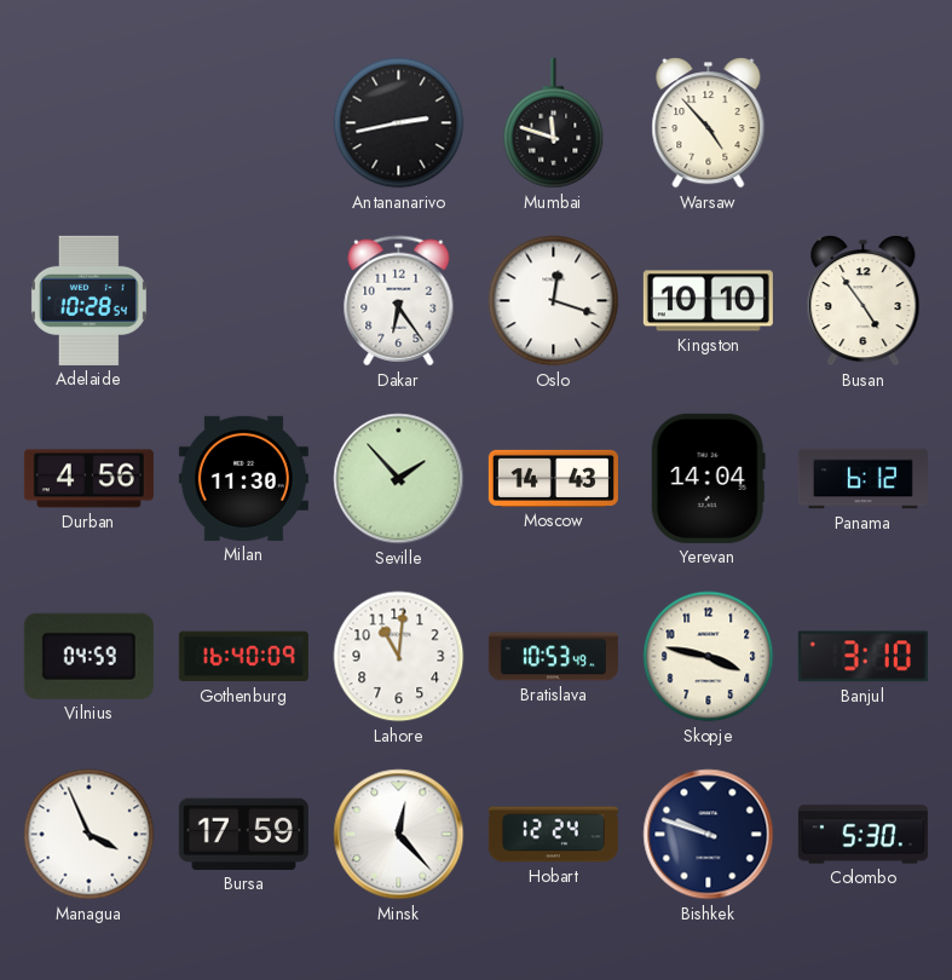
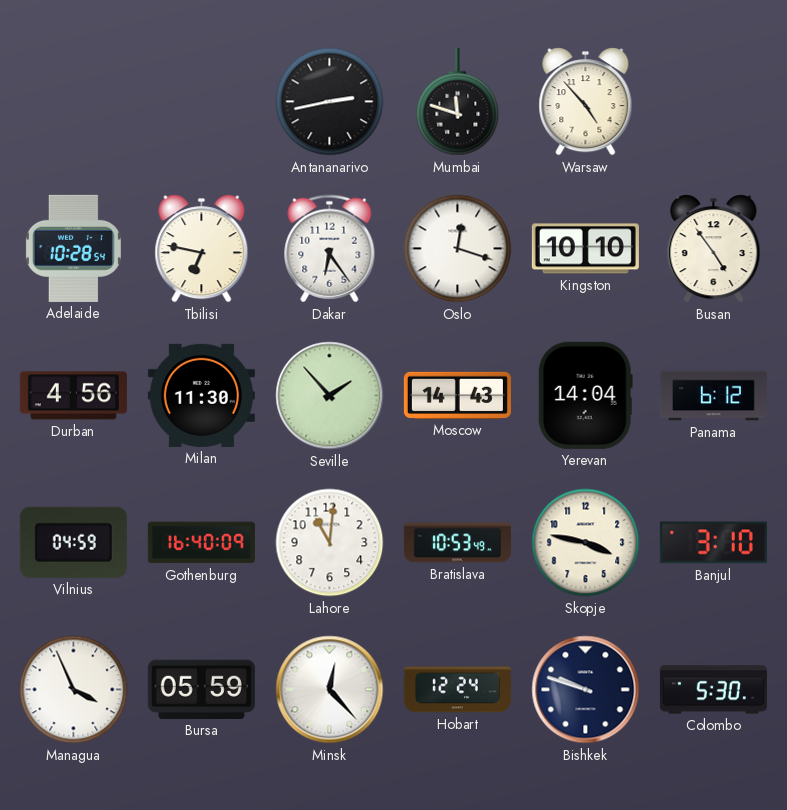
Tbilisi: none -> 6:47
Bursa: 17:59 -> 05:59
